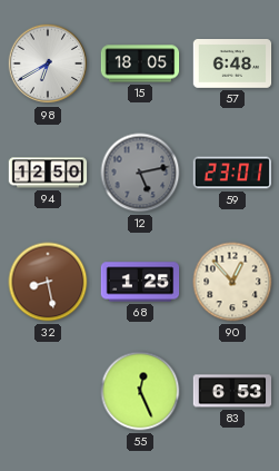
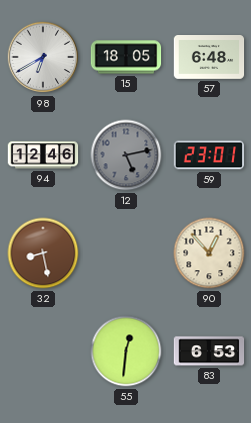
94: 12:50 -> 12:46
68: 1:25 -> none
55: 12:26 -> 12:31
